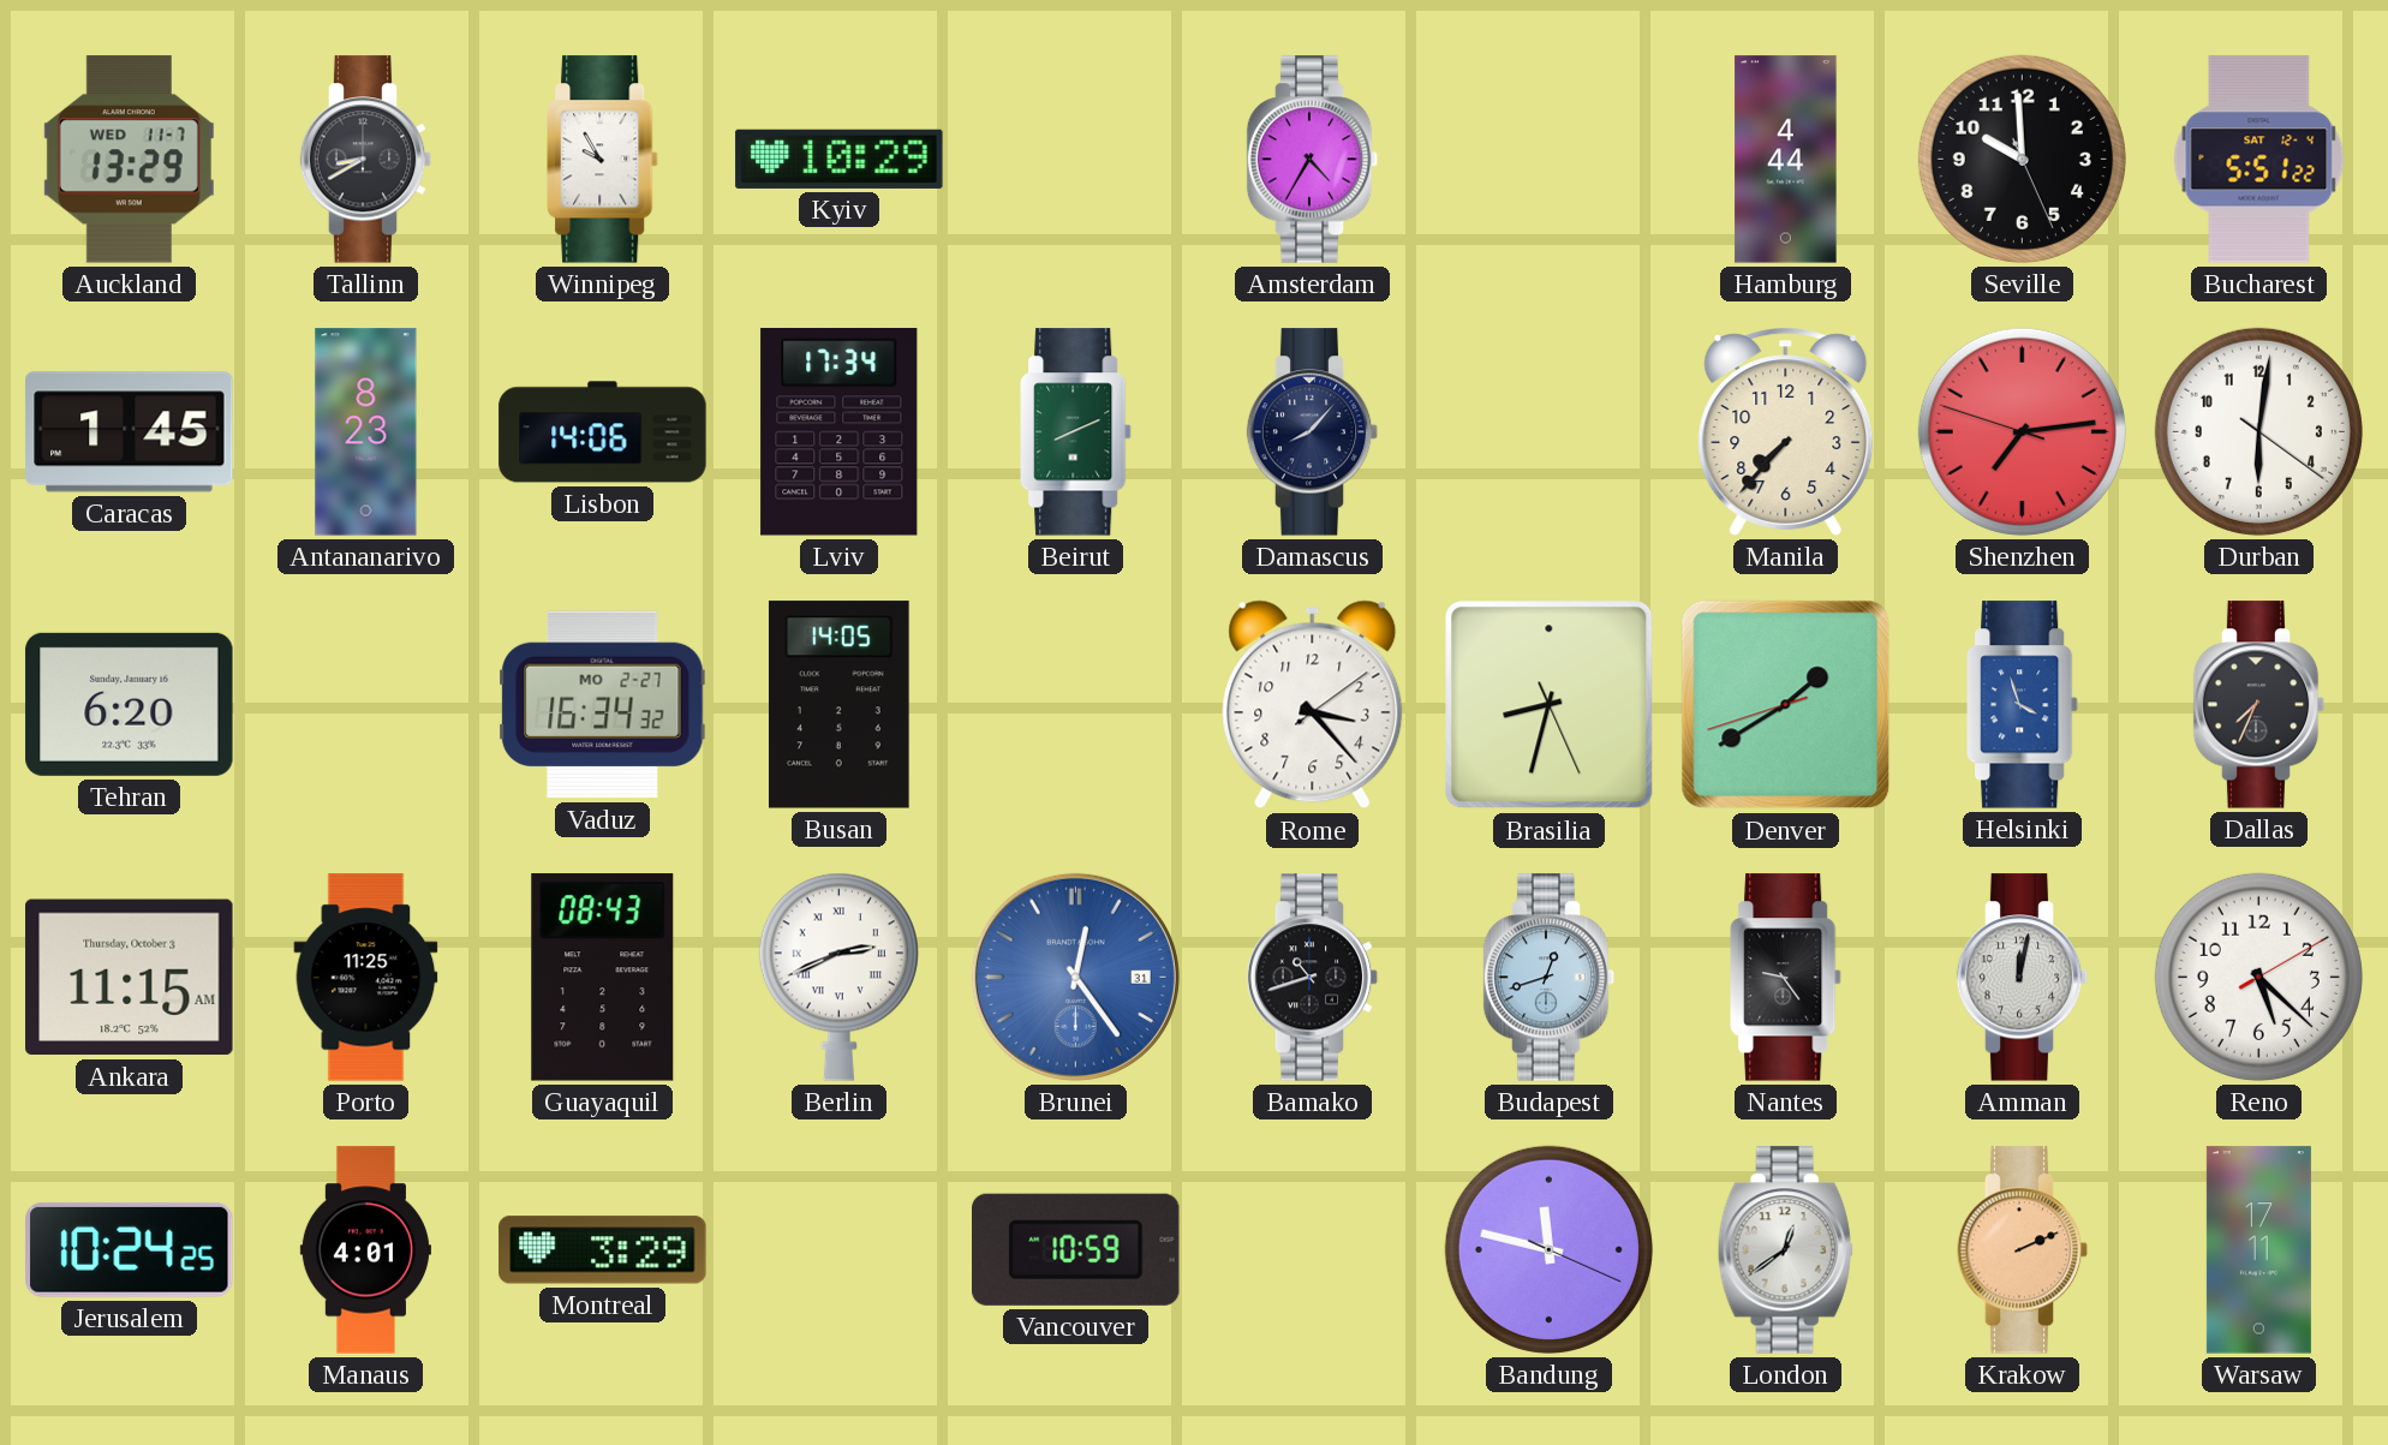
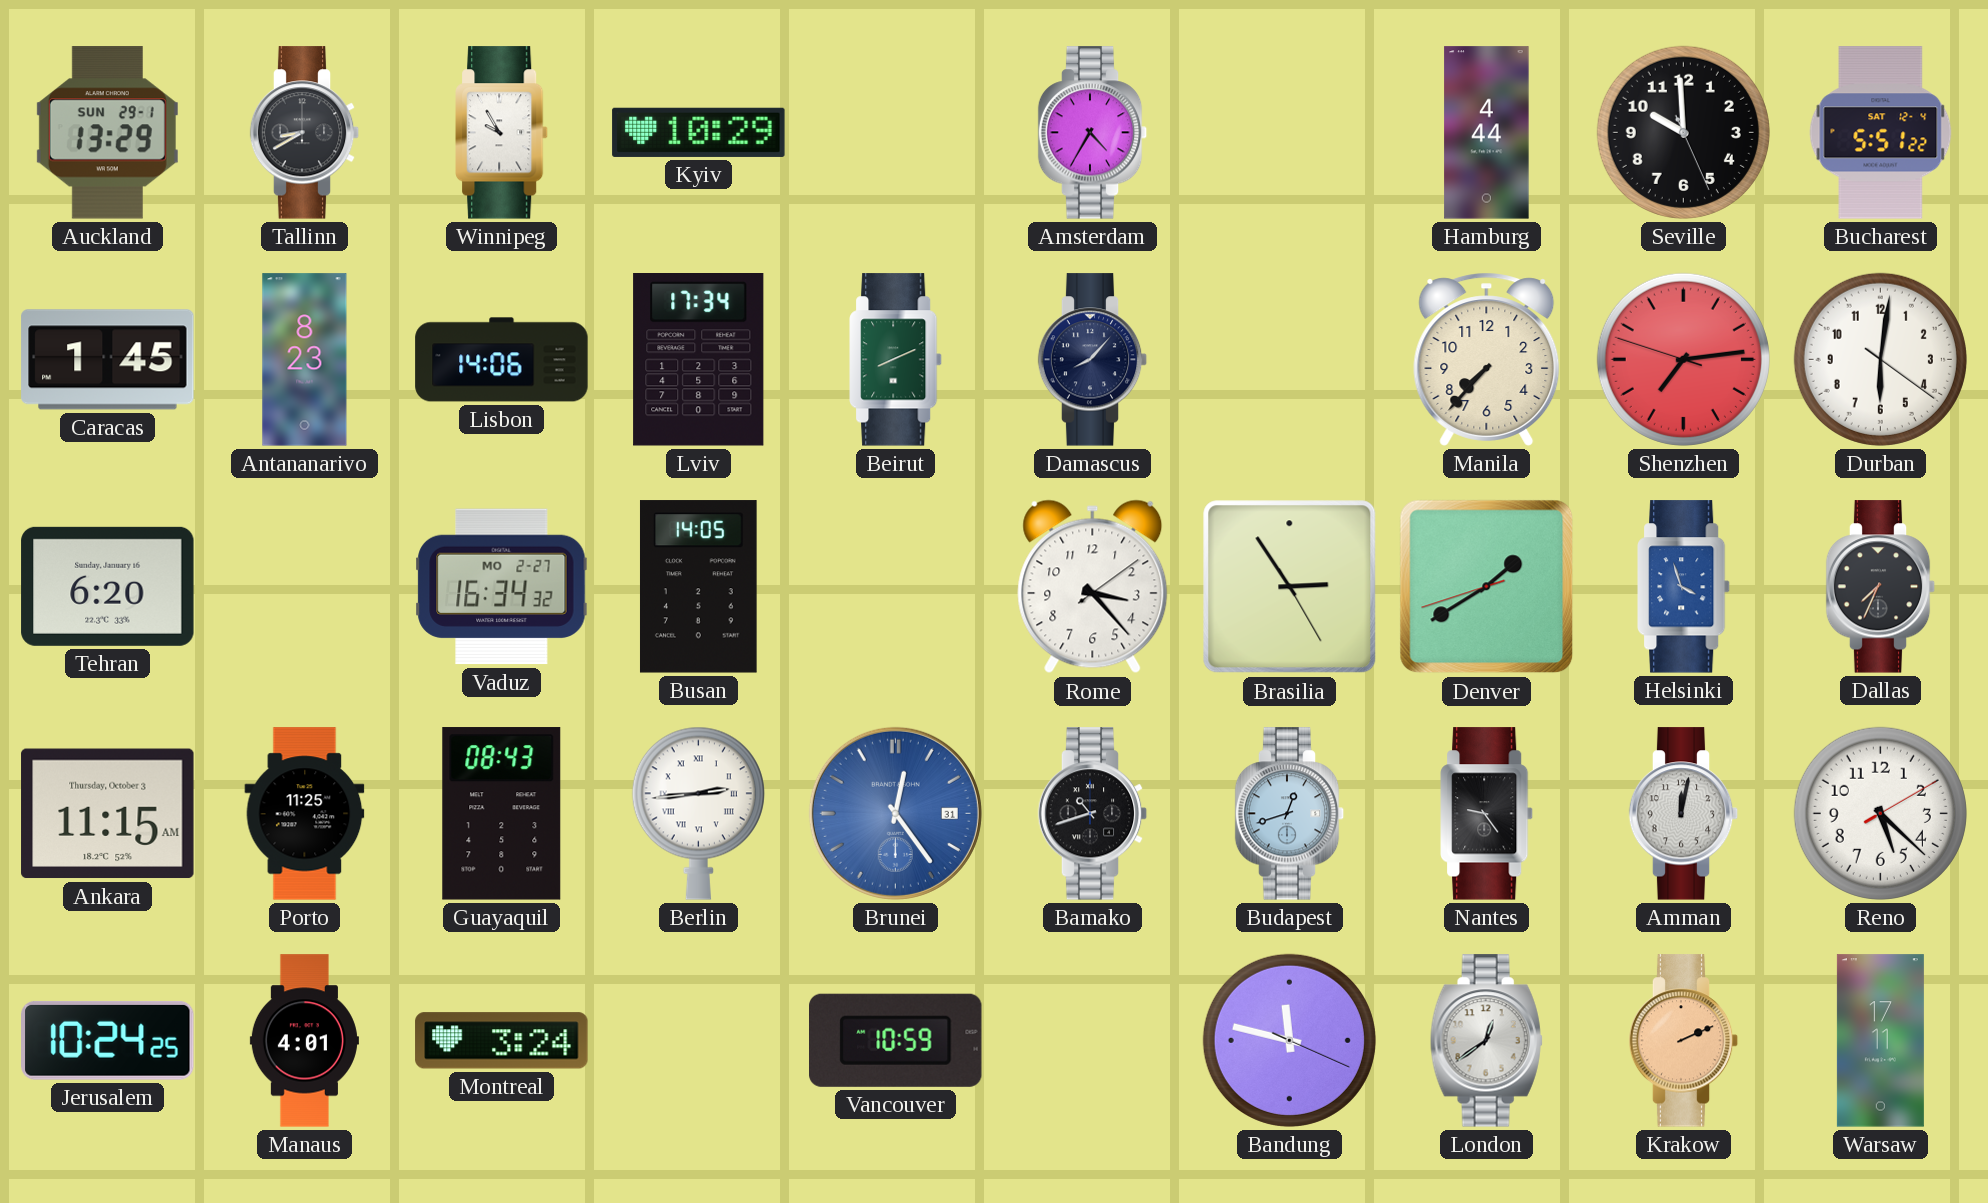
Auckland date: WED 11-7 -> SUN 29-1
Brasilia: 8:32 -> 2:54
Berlin: 2:41 -> 2:44
Montreal: 3:29 -> 3:24
